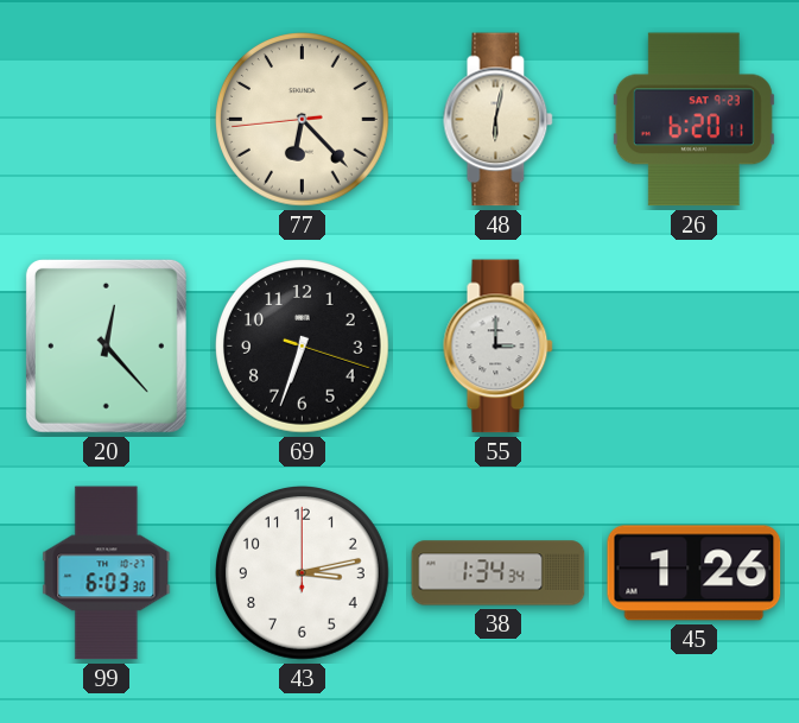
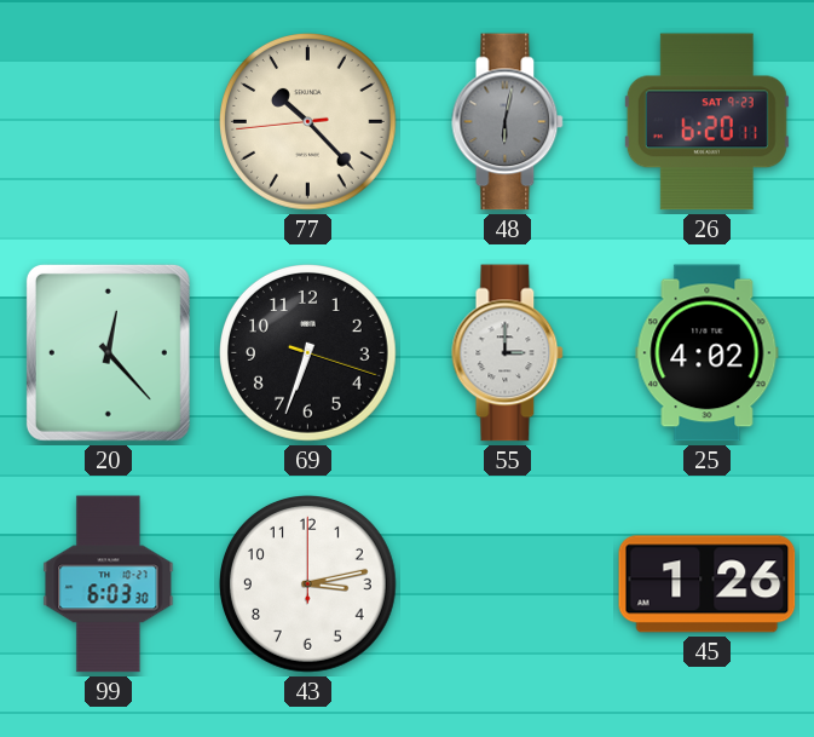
77: 6:22 -> 10:22
48 dial: cream -> grey
25: none -> 4:02
38: 1:34 -> none
